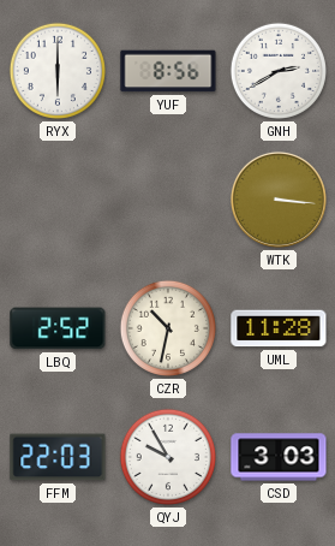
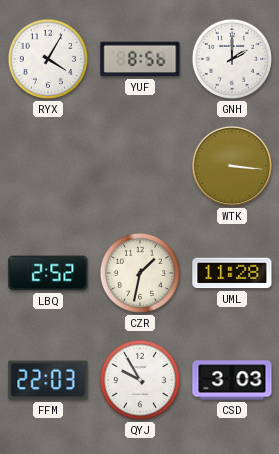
RYX: 6:00 -> 4:05
GNH: 2:40 -> 2:00
CZR: 10:32 -> 1:32
